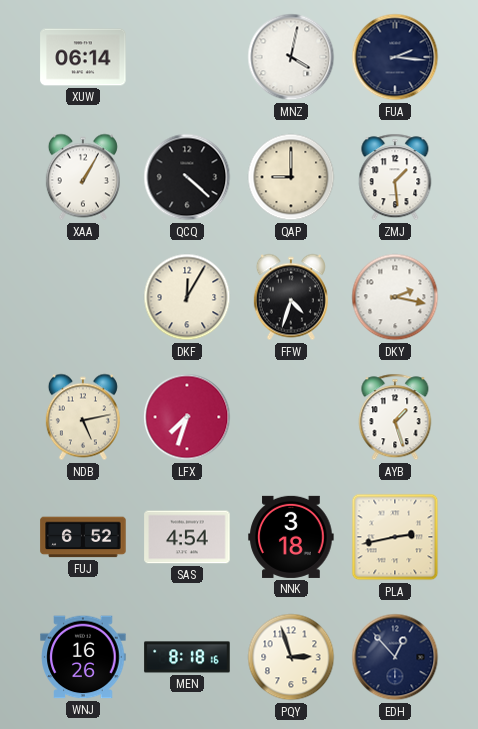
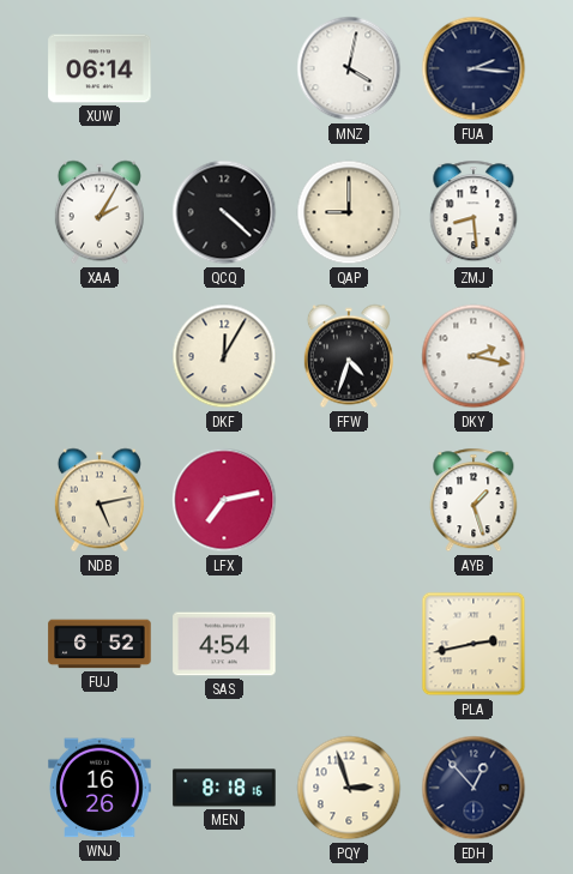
XAA: 1:05 -> 2:05
ZMJ: 1:29 -> 8:29
LFX: 7:33 -> 7:13
NNK: 3:18 -> none
